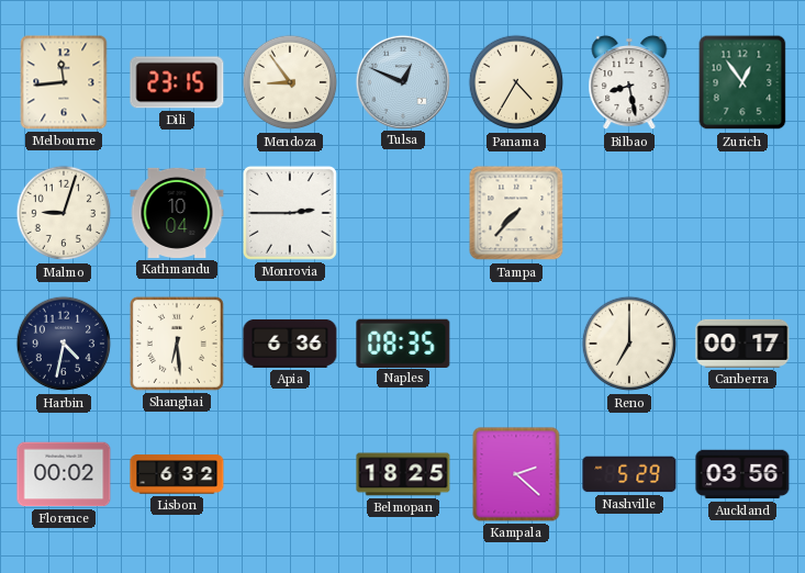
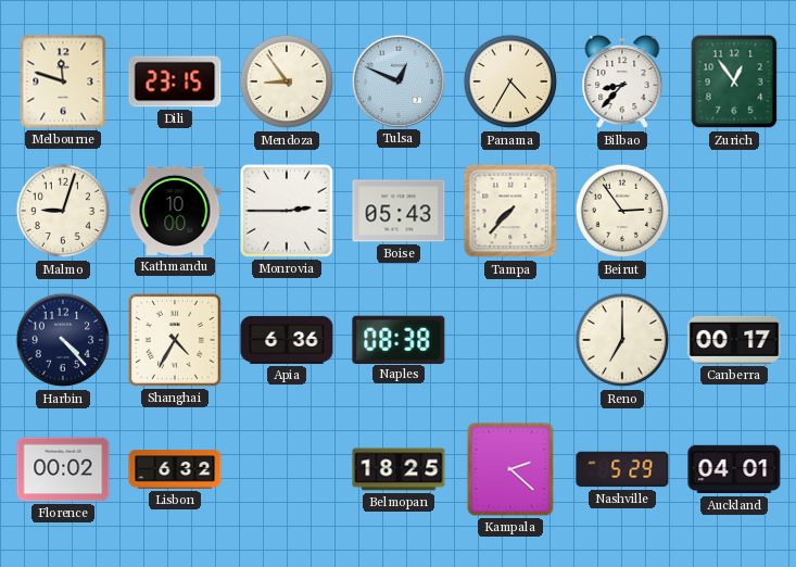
Melbourne: 11:44 -> 11:48
Bilbao: 8:28 -> 8:37
Kathmandu: 10:04 -> 10:00
Boise: none -> 05:43
Beirut: none -> 2:54
Harbin: 4:32 -> 4:23
Shanghai: 6:29 -> 4:35
Naples: 08:35 -> 08:38
Auckland: 03:56 -> 04:01
